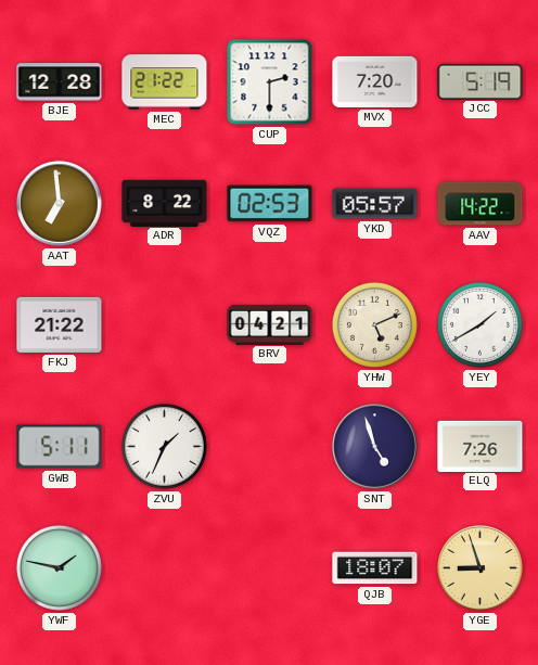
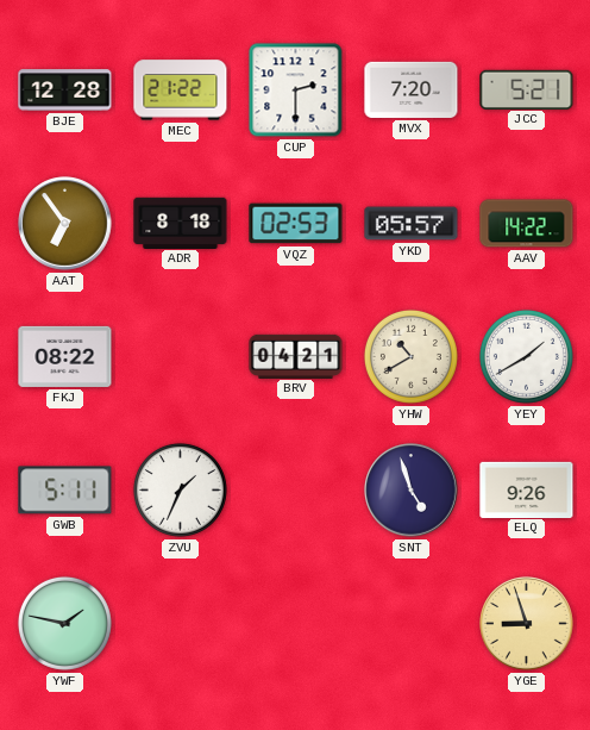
JCC: 5:19 -> 5:21
AAT: 6:59 -> 6:54
ADR: 8:22 -> 8:18
FKJ: 21:22 -> 08:22
YHW: 5:11 -> 10:40
ELQ: 7:26 -> 9:26
QJB: 18:07 -> none
